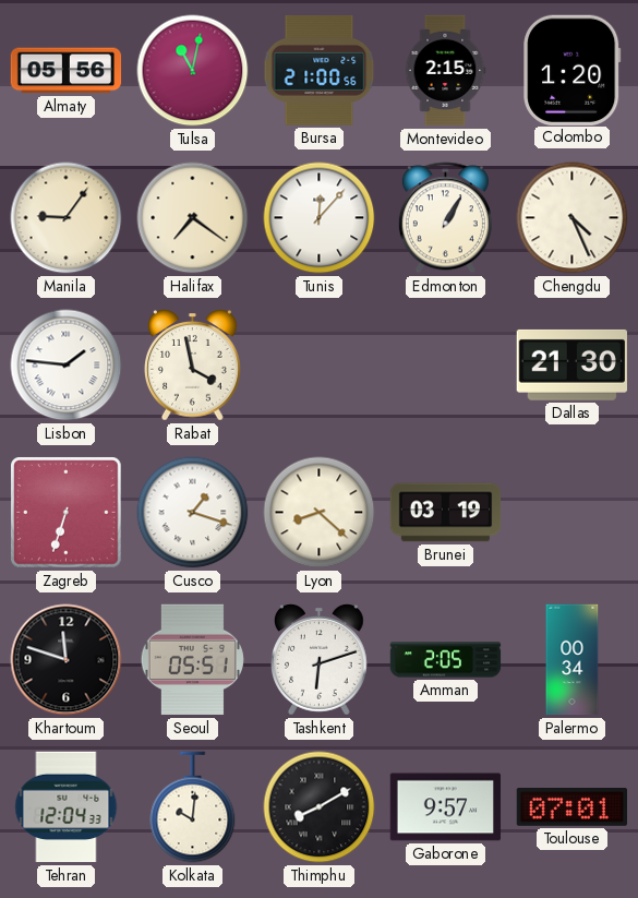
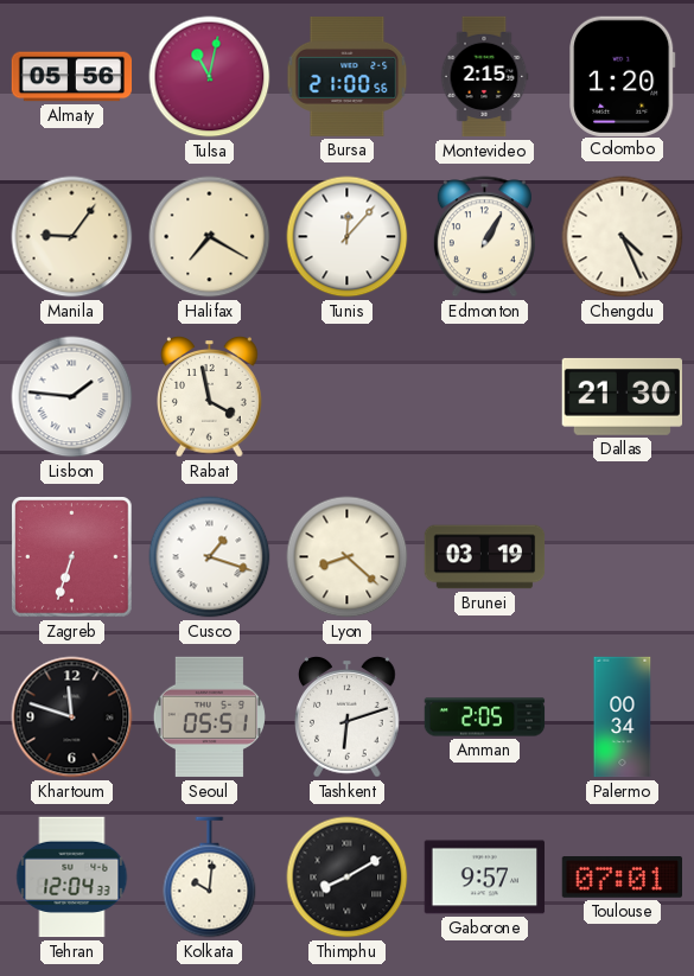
Halifax: 7:21 -> 7:20
